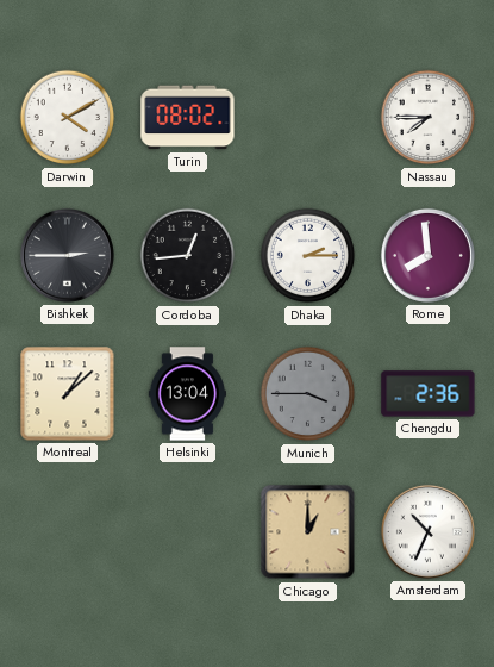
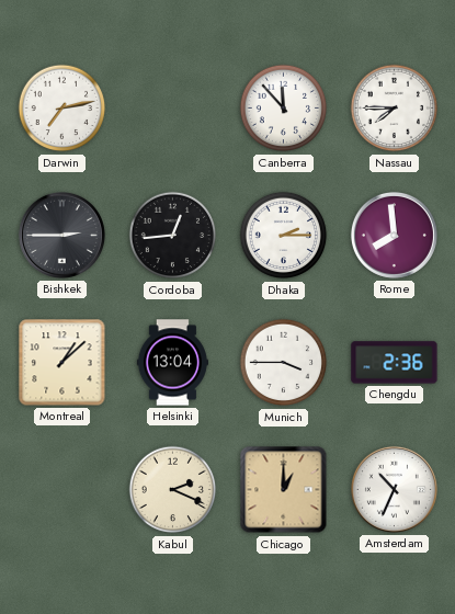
Darwin: 4:10 -> 7:13
Turin: 08:02 -> none
Canberra: none -> 11:53
Munich dial: grey -> white
Kabul: none -> 2:19
